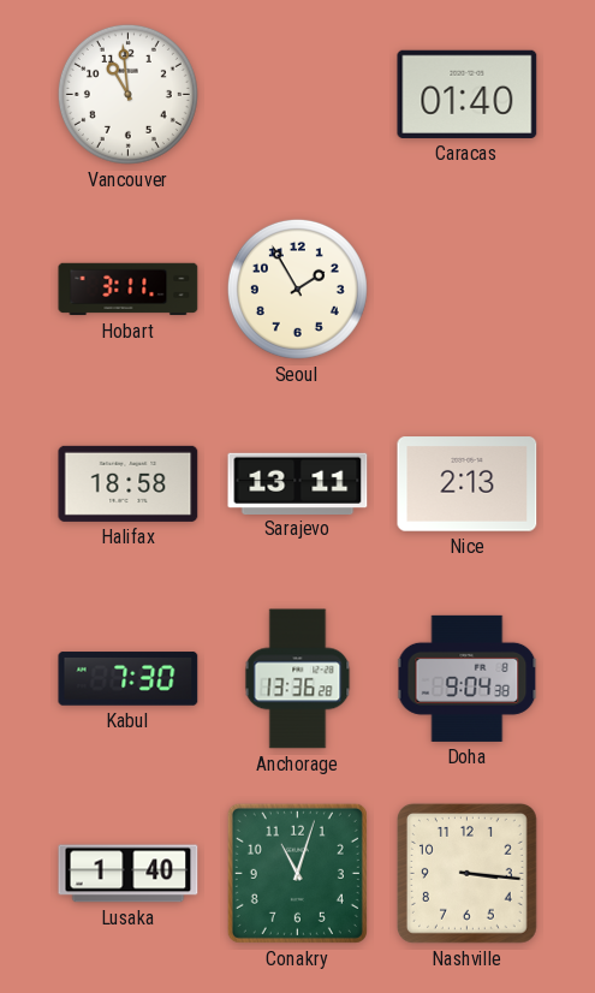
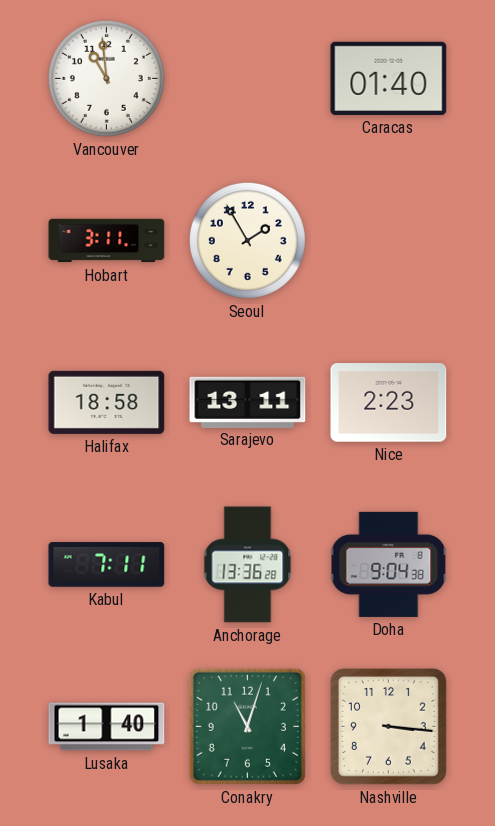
Nice: 2:13 -> 2:23
Kabul: 7:30 -> 7:11
